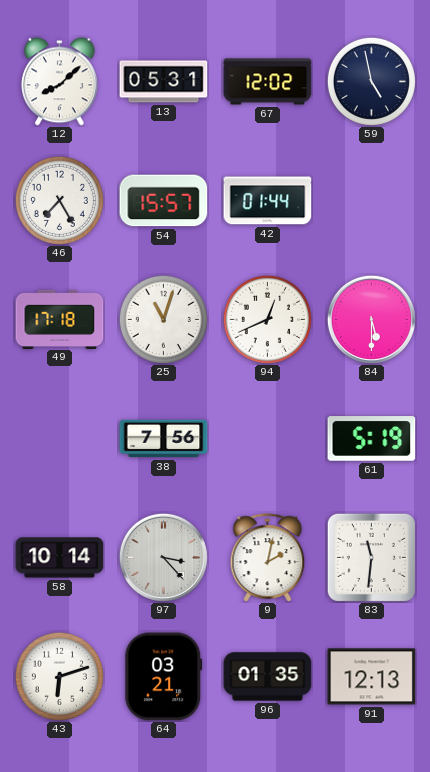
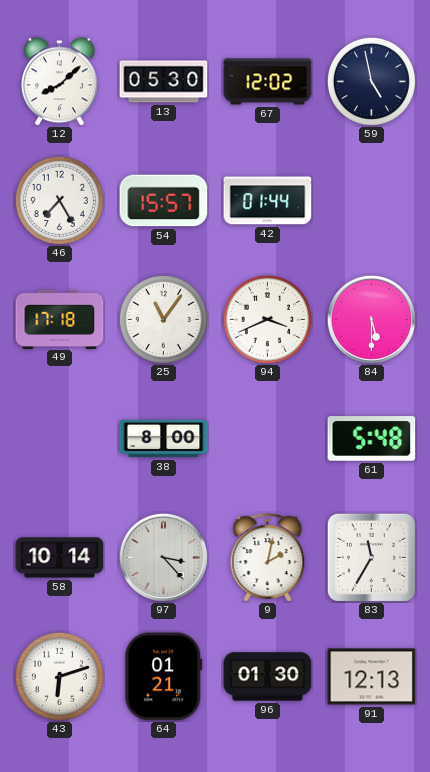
13: 05:31 -> 05:30
25: 11:03 -> 11:06
94: 12:41 -> 3:41
38: 7:56 -> 8:00
61: 5:19 -> 5:48
83: 11:31 -> 11:35
64: 03:21 -> 01:21
96: 01:35 -> 01:30
